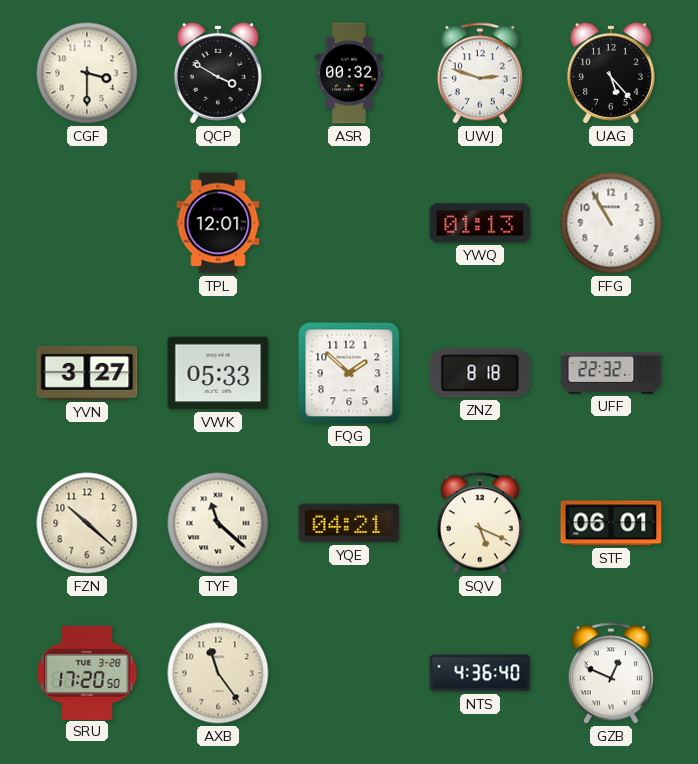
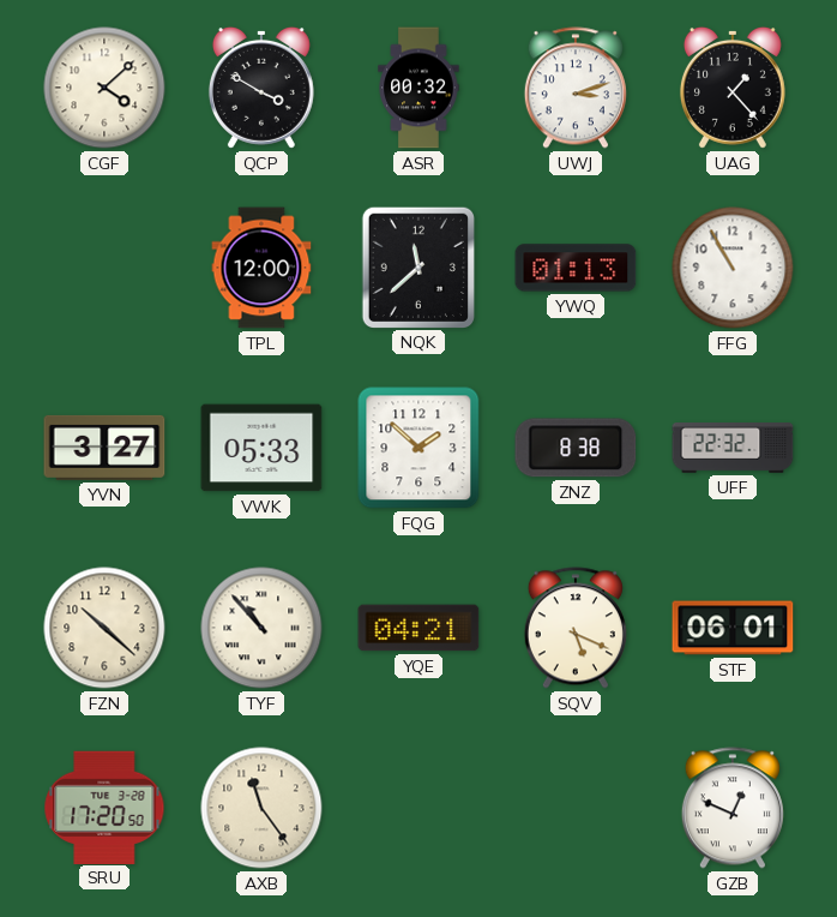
CGF: 3:30 -> 4:08
UWJ: 2:48 -> 3:12
UAG: 5:23 -> 1:23
TPL: 12:01 -> 12:00
NQK: none -> 11:38
ZNZ: 8:18 -> 8:38
TYF: 11:22 -> 10:53
NTS: 4:36 -> none
